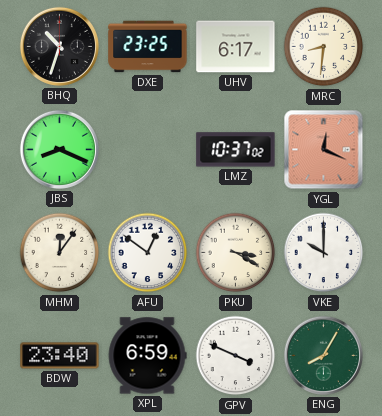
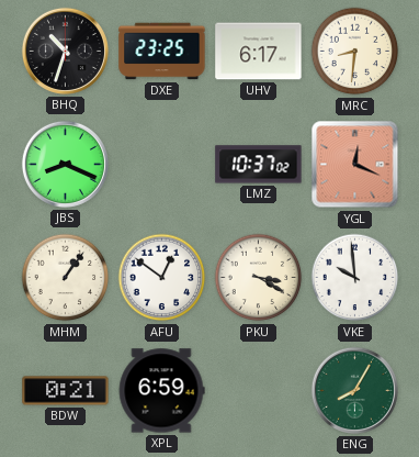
MHM: 12:06 -> 1:06
VKE: 10:00 -> 9:59
BDW: 23:40 -> 0:21
GPV: 3:49 -> none
